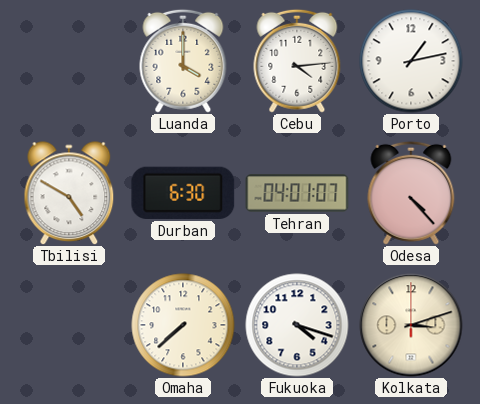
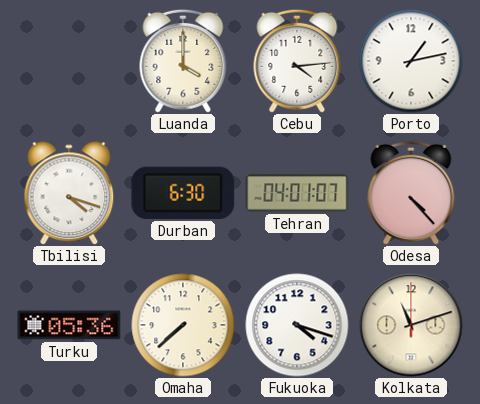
Tbilisi: 4:50 -> 4:18
Turku: none -> 05:36
Kolkata: 3:12 -> 11:12
